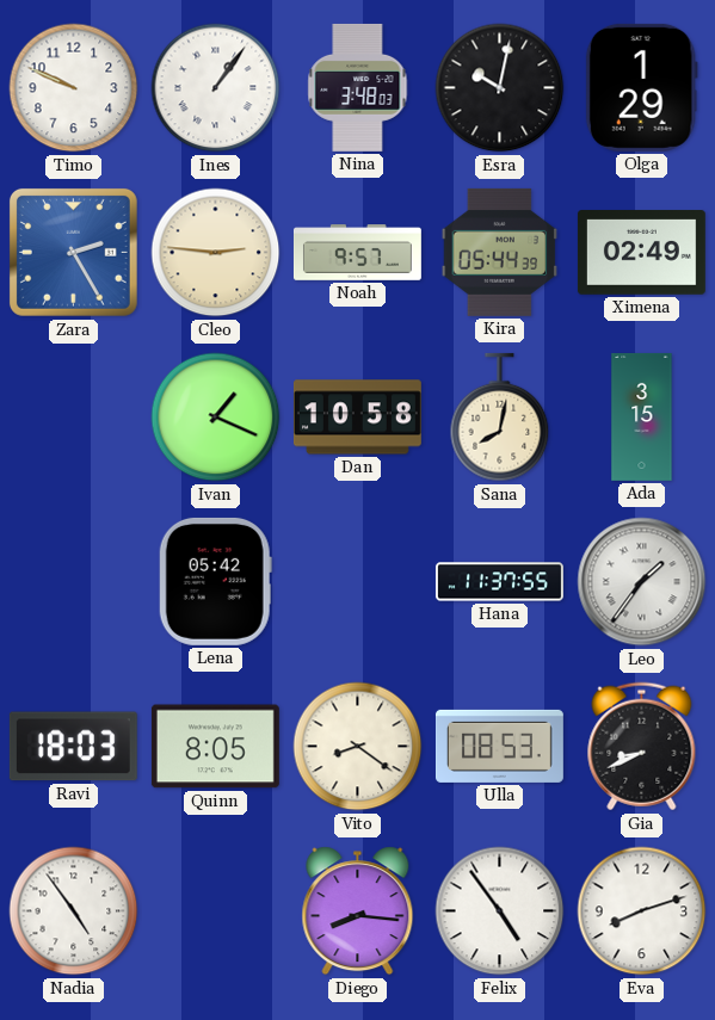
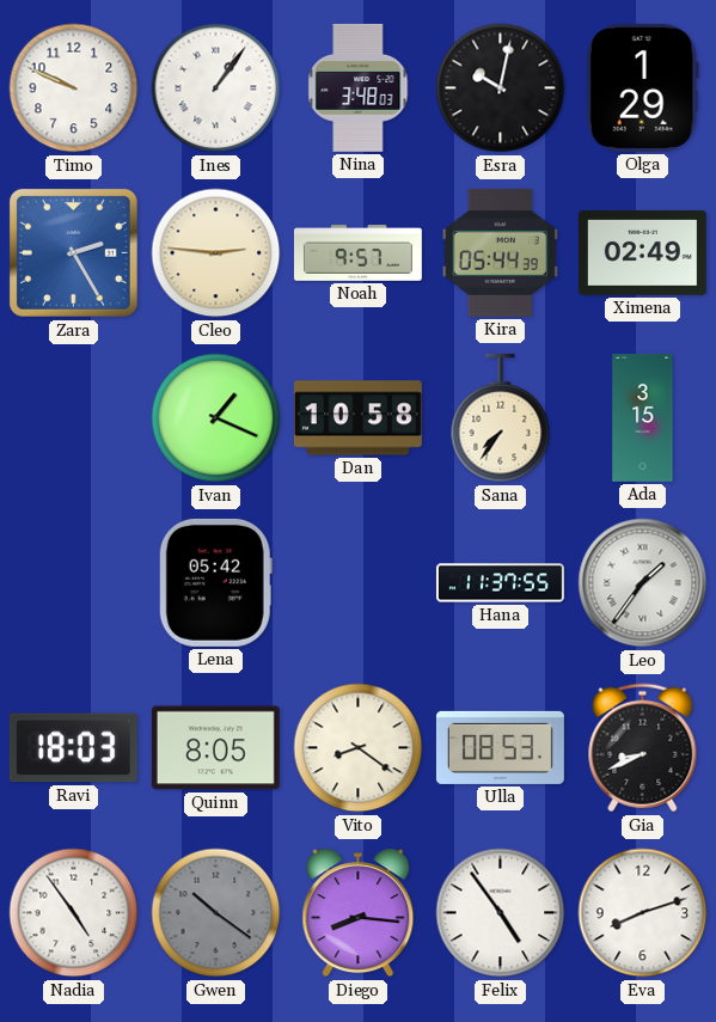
Sana: 8:02 -> 7:36
Gwen: none -> 10:21
